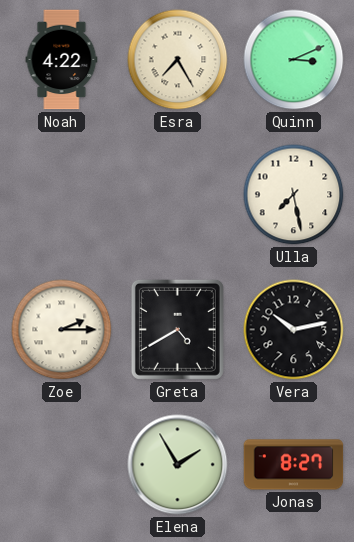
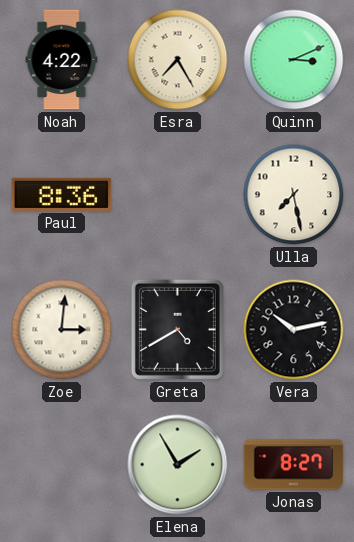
Paul: none -> 8:36
Zoe: 2:15 -> 3:01
